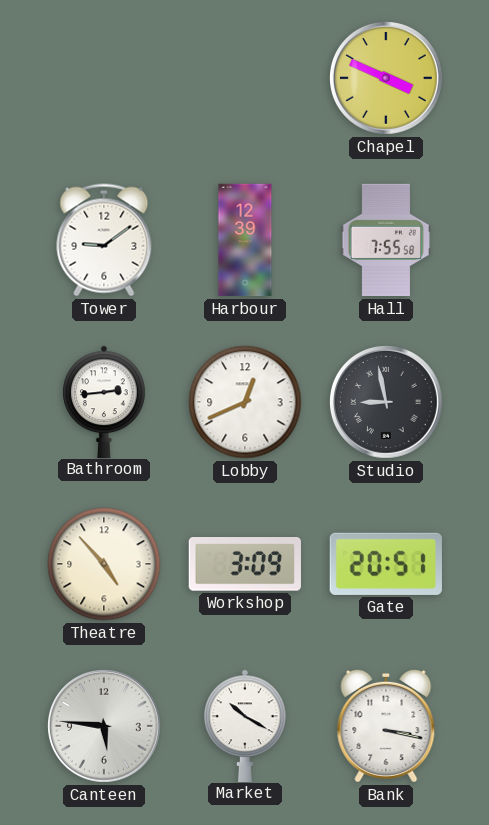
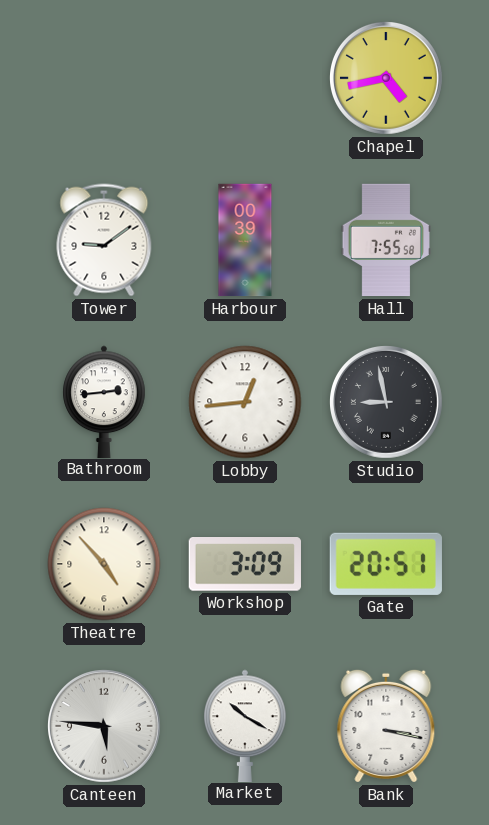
Chapel: 3:49 -> 4:43
Harbour: 12:39 -> 00:39
Lobby: 12:41 -> 12:44
